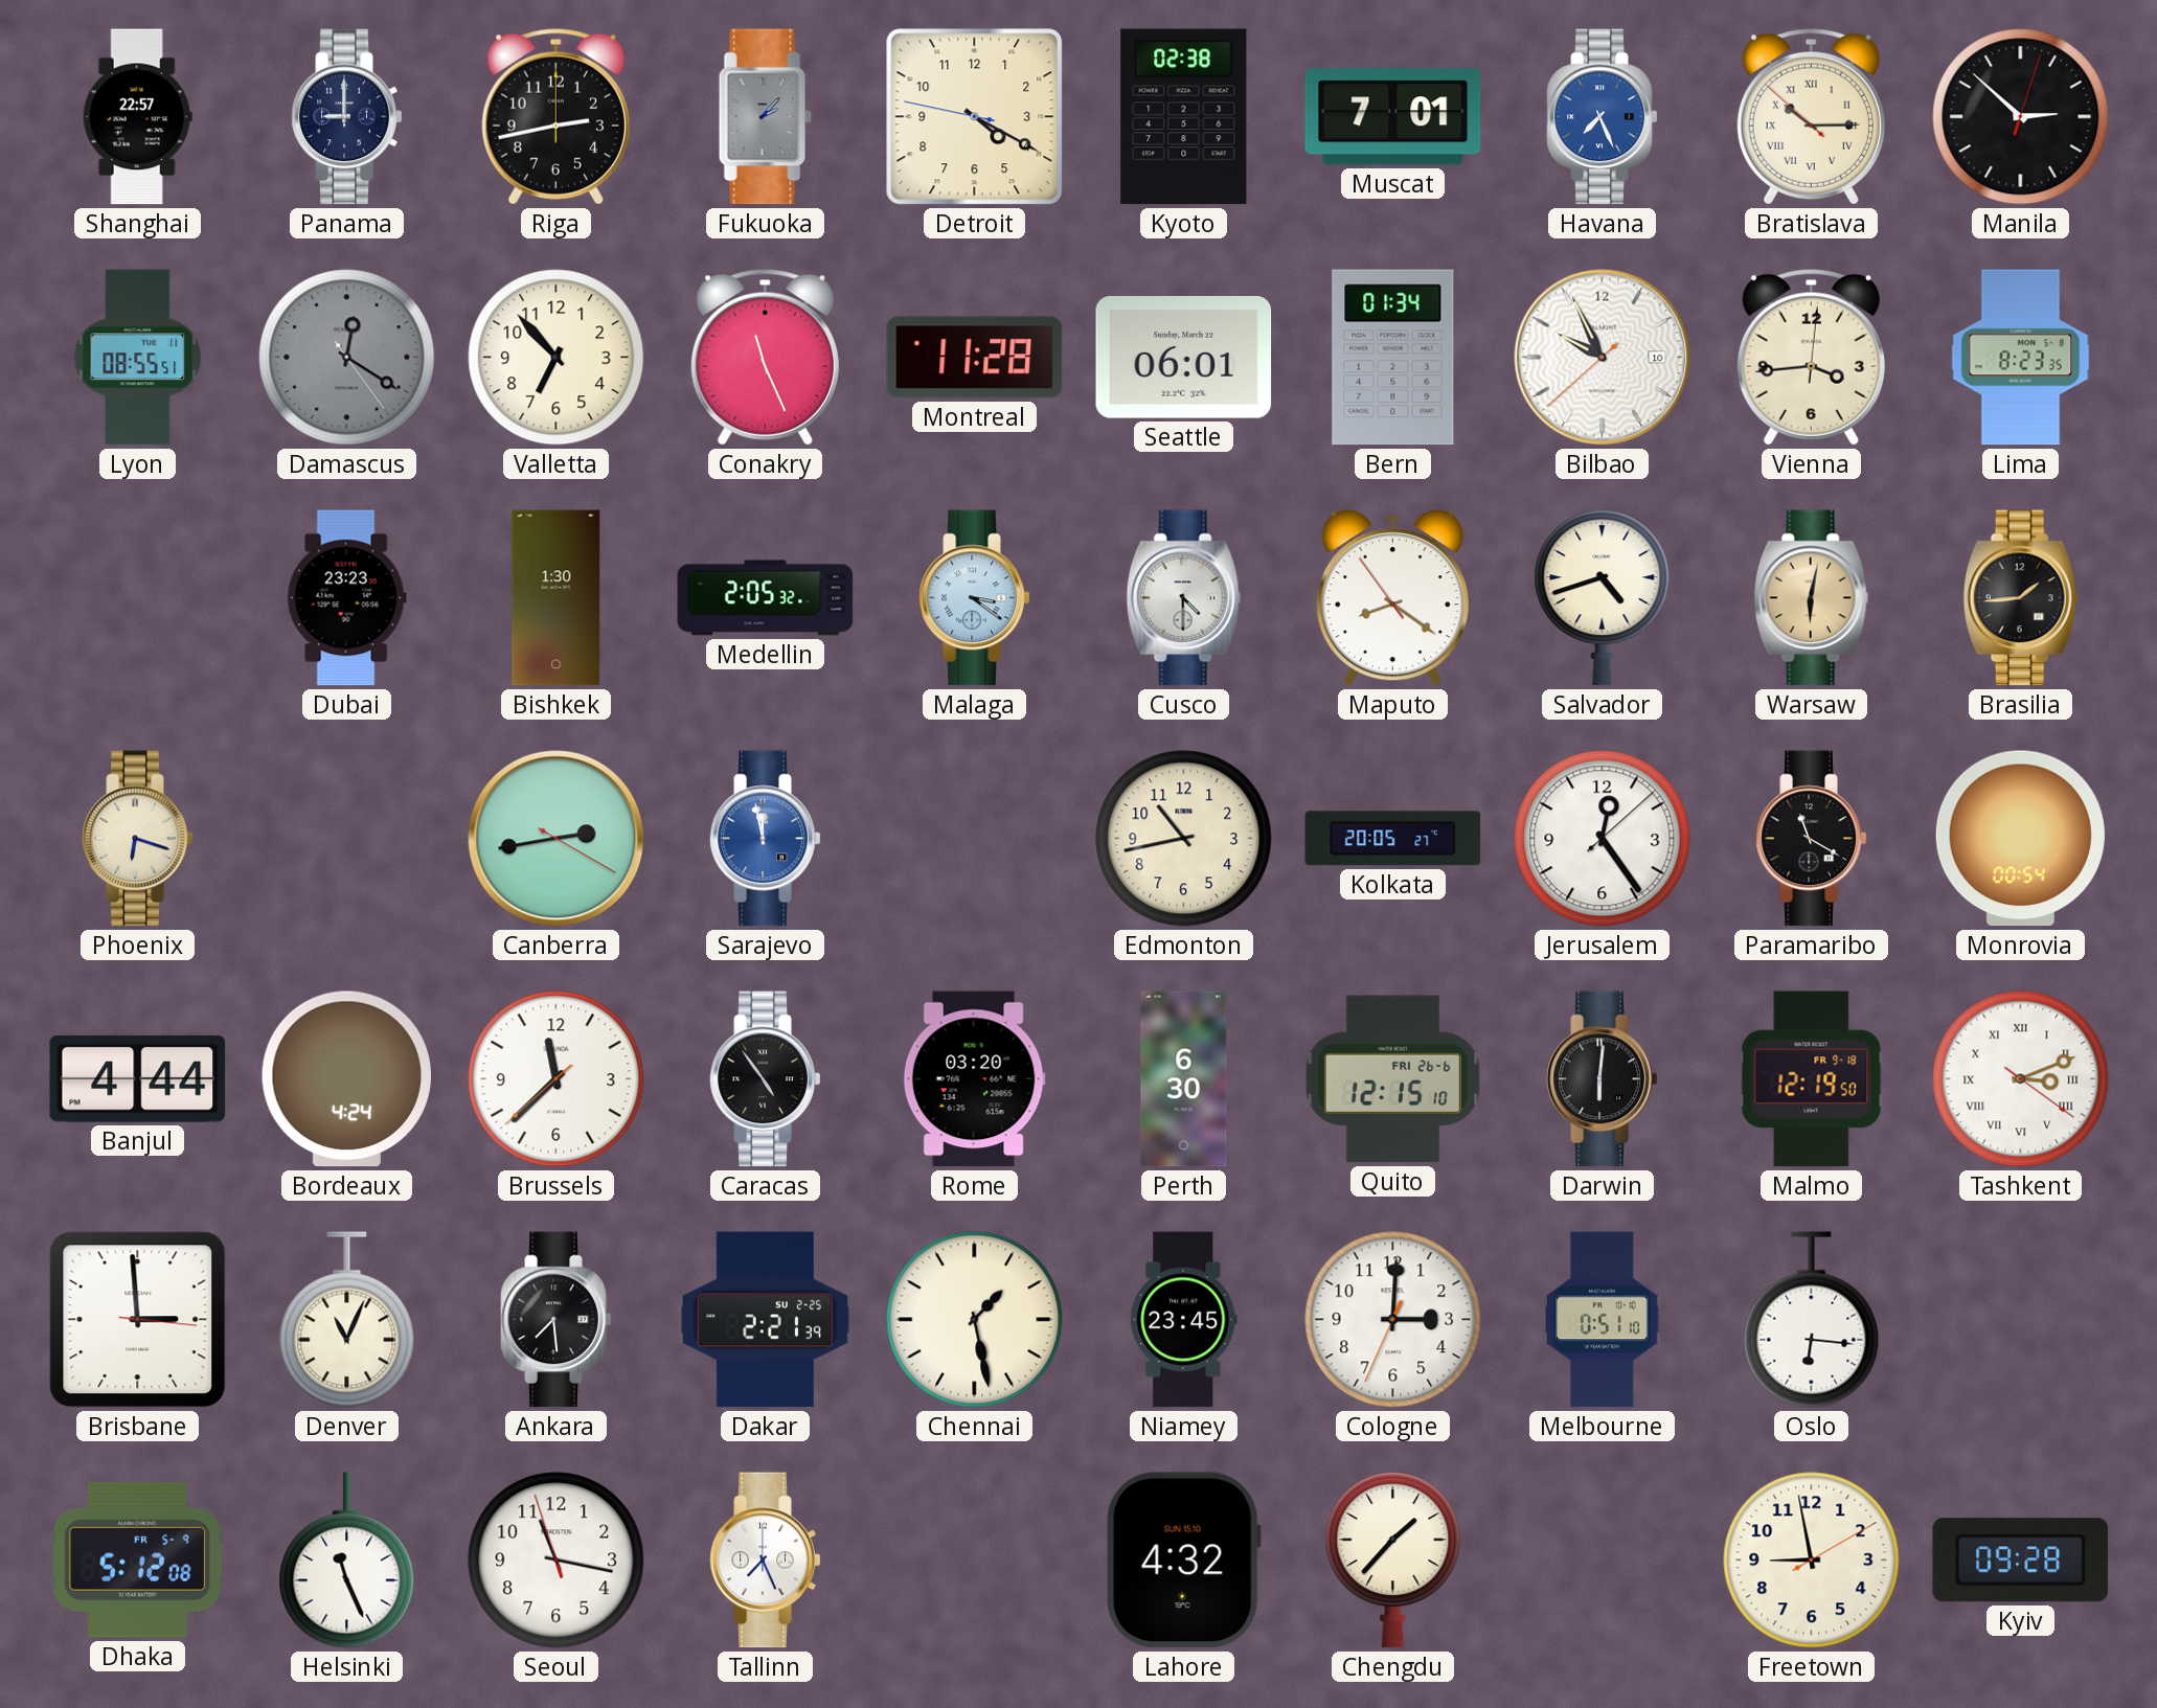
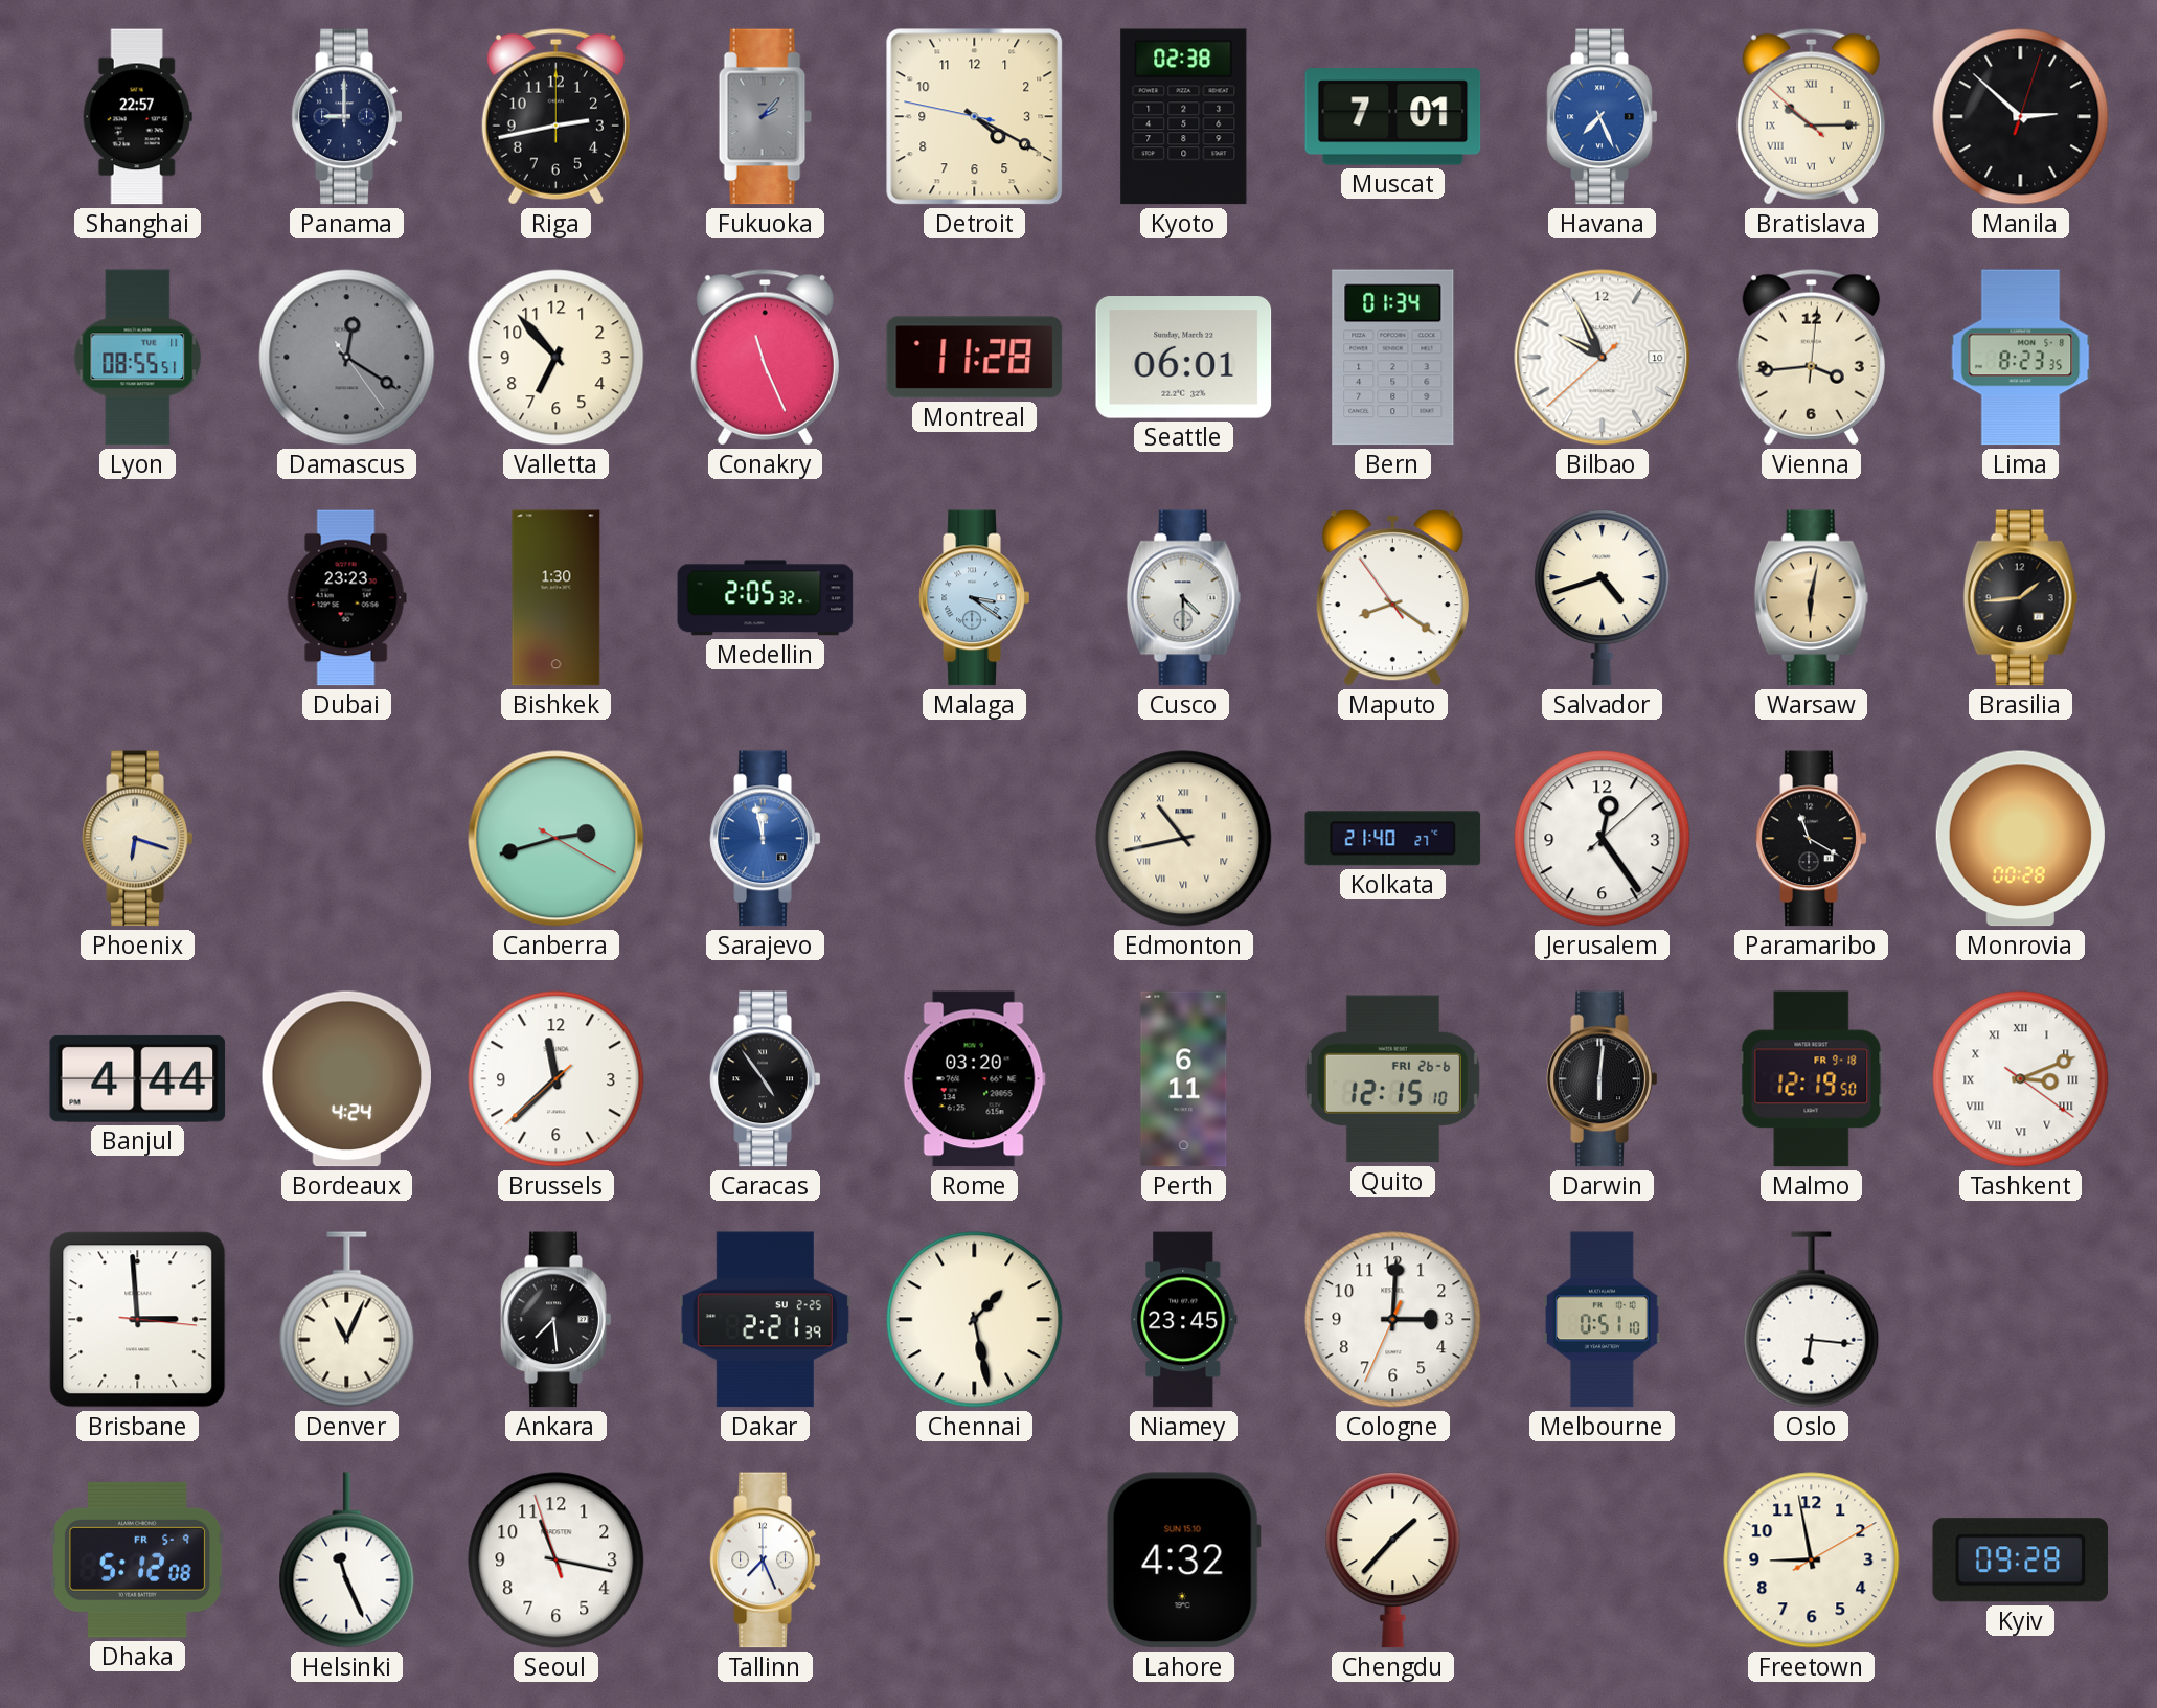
Canberra: 2:43 -> 2:42
Edmonton numerals: Arabic -> Roman
Kolkata: 20:05 -> 21:40
Monrovia: 00:54 -> 00:28
Perth: 6:30 -> 6:11
